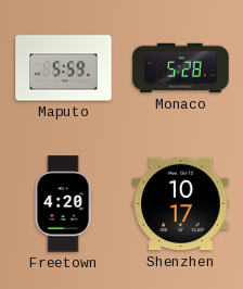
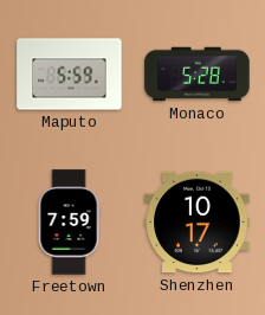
Freetown: 4:20 -> 7:59
